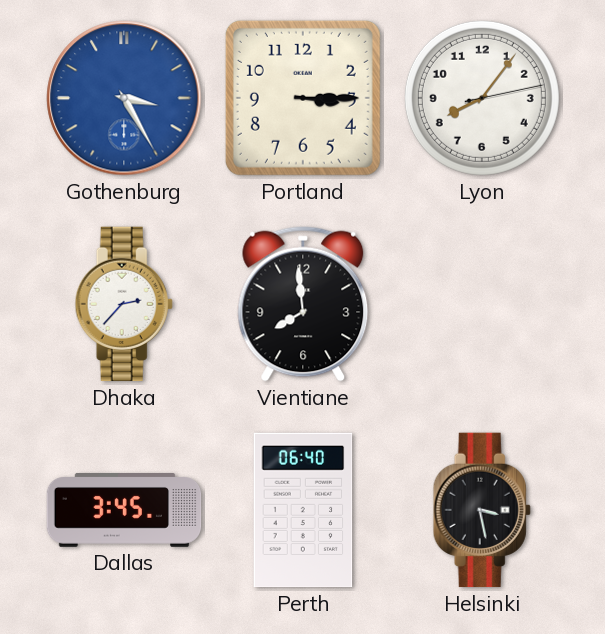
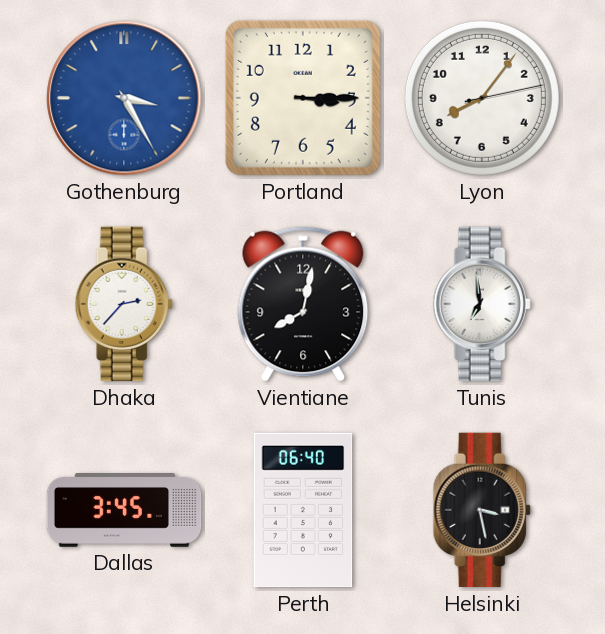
Vientiane: 7:59 -> 8:02
Tunis: none -> 6:59
